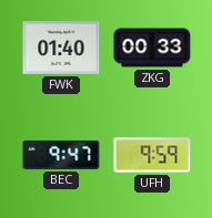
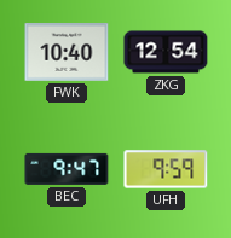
FWK: 01:40 -> 10:40
ZKG: 00:33 -> 12:54
